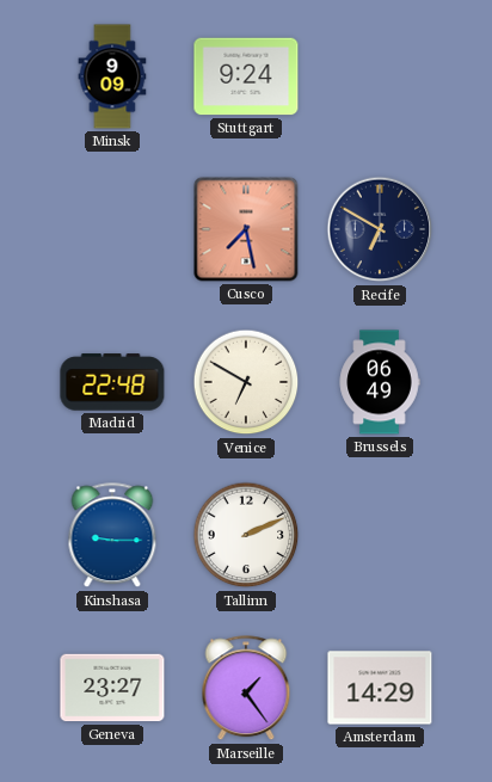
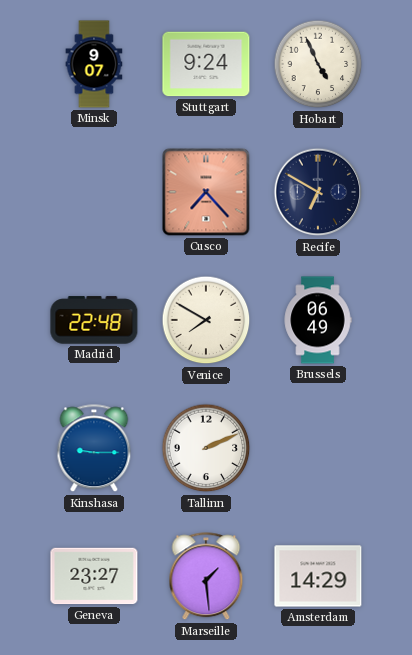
Minsk: 9:09 -> 9:07
Hobart: none -> 4:56
Cusco: 7:28 -> 7:23
Venice: 6:50 -> 7:50
Marseille: 1:24 -> 1:29
